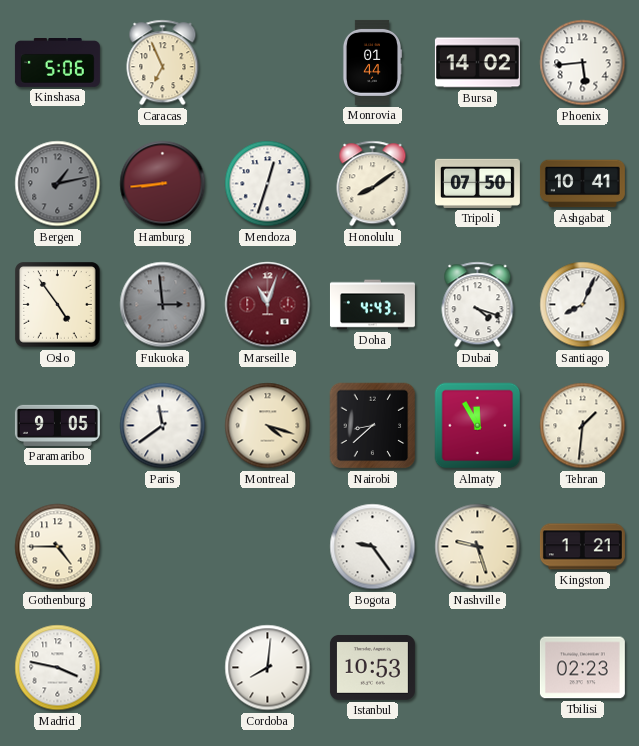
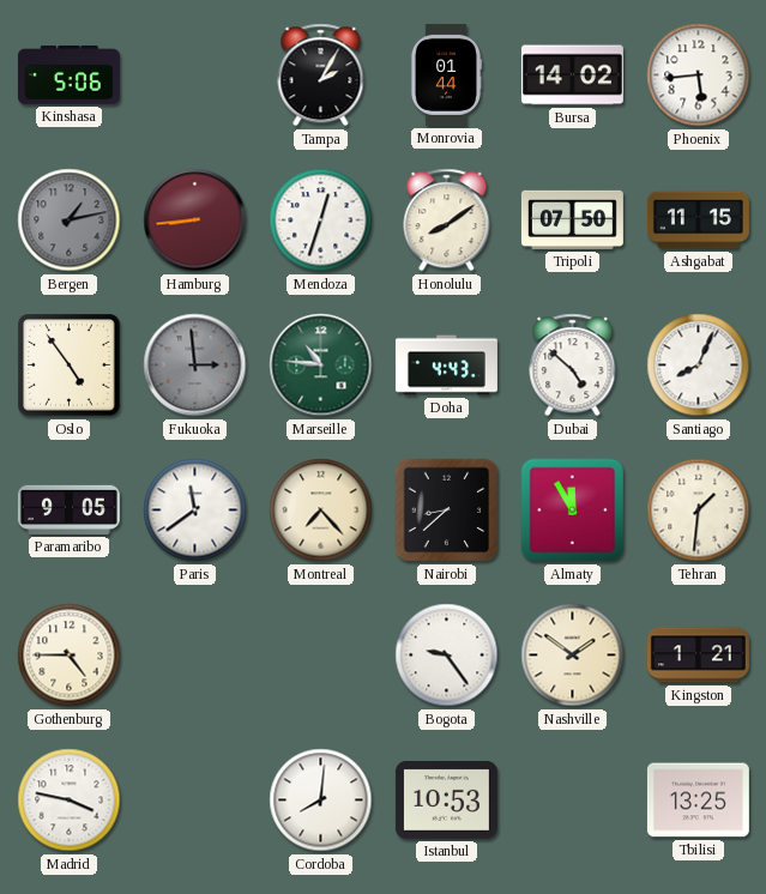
Caracas: 6:56 -> none
Tampa: none -> 2:05
Ashgabat: 10:41 -> 11:15
Marseille: 11:03 -> 10:46
Marseille dial: burgundy -> green
Dubai: 4:18 -> 4:52
Montreal: 4:18 -> 7:23
Nashville: 9:27 -> 1:51
Tbilisi: 02:23 -> 13:25
